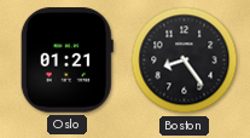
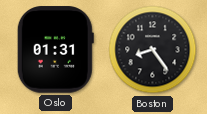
Oslo: 01:21 -> 01:31
